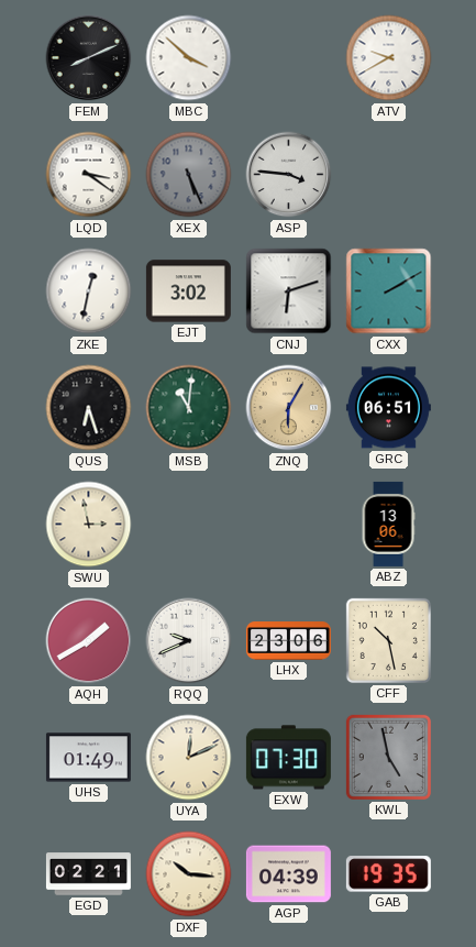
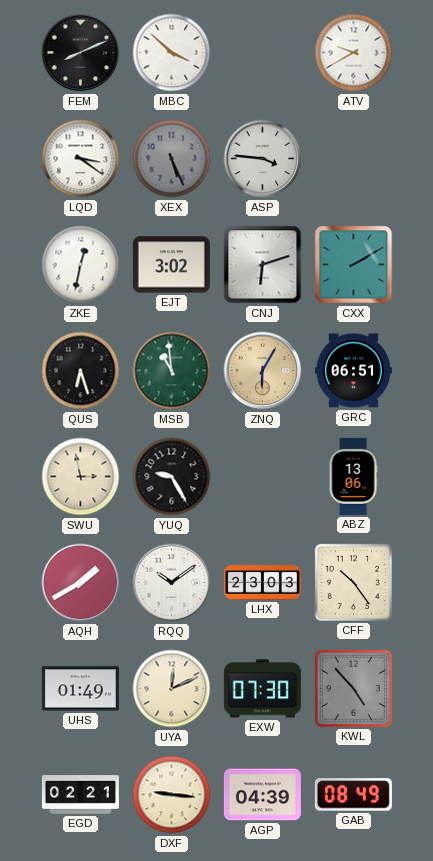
MSB: 11:01 -> 10:59
YUQ: none -> 9:25
RQQ: 9:41 -> 10:09
LHX: 23:06 -> 23:03
CFF: 10:28 -> 10:24
KWL: 4:58 -> 4:53
DXF: 10:16 -> 9:16
GAB: 19:35 -> 08:49
